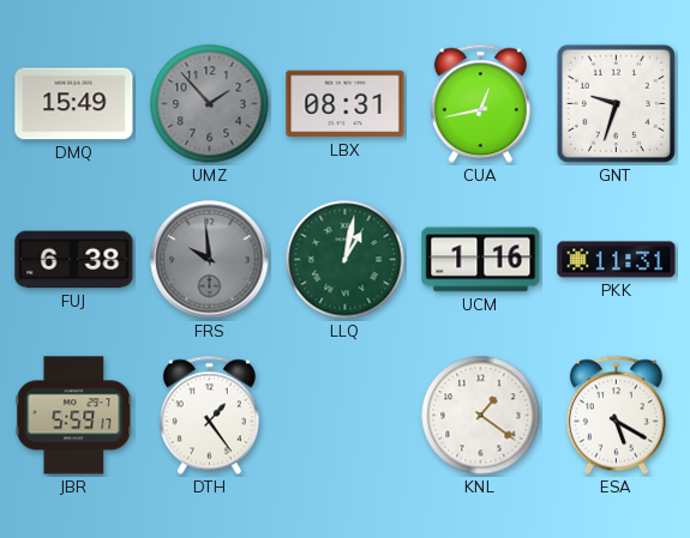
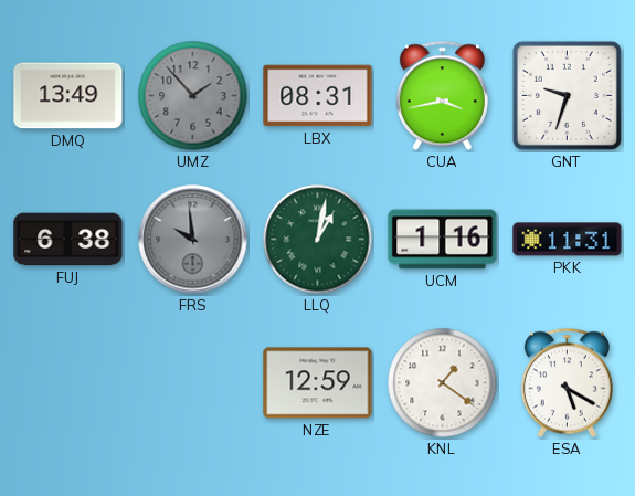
DMQ: 15:49 -> 13:49
CUA: 12:43 -> 3:43
JBR: 5:59 -> none
DTH: 1:24 -> none
NZE: none -> 12:59
